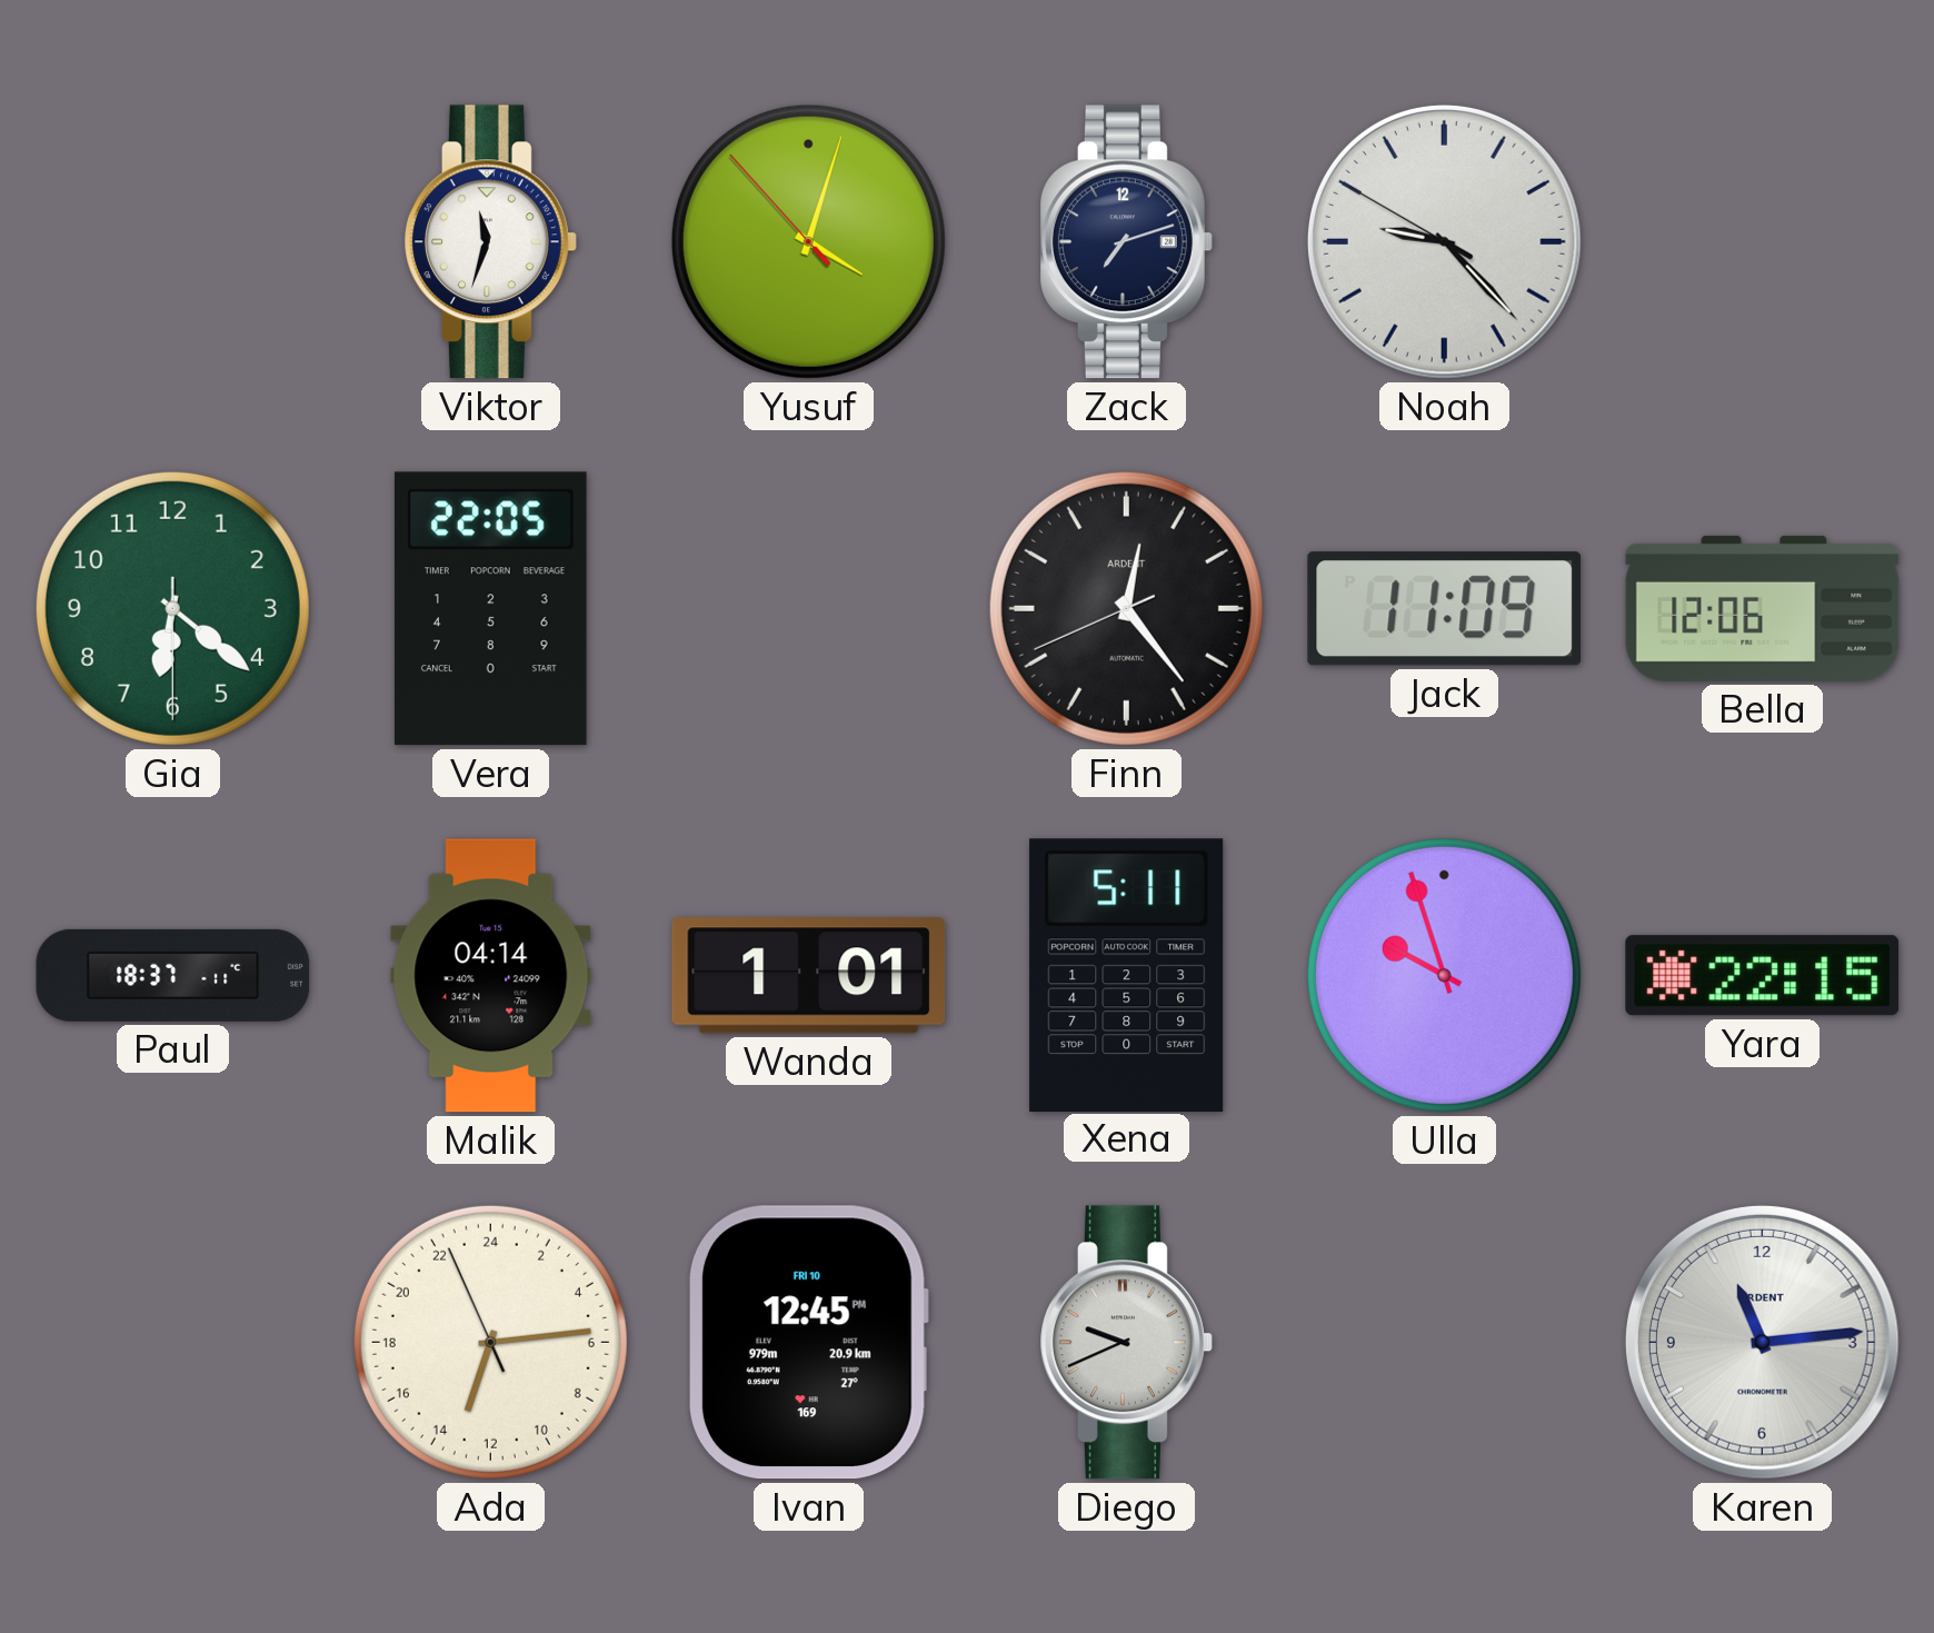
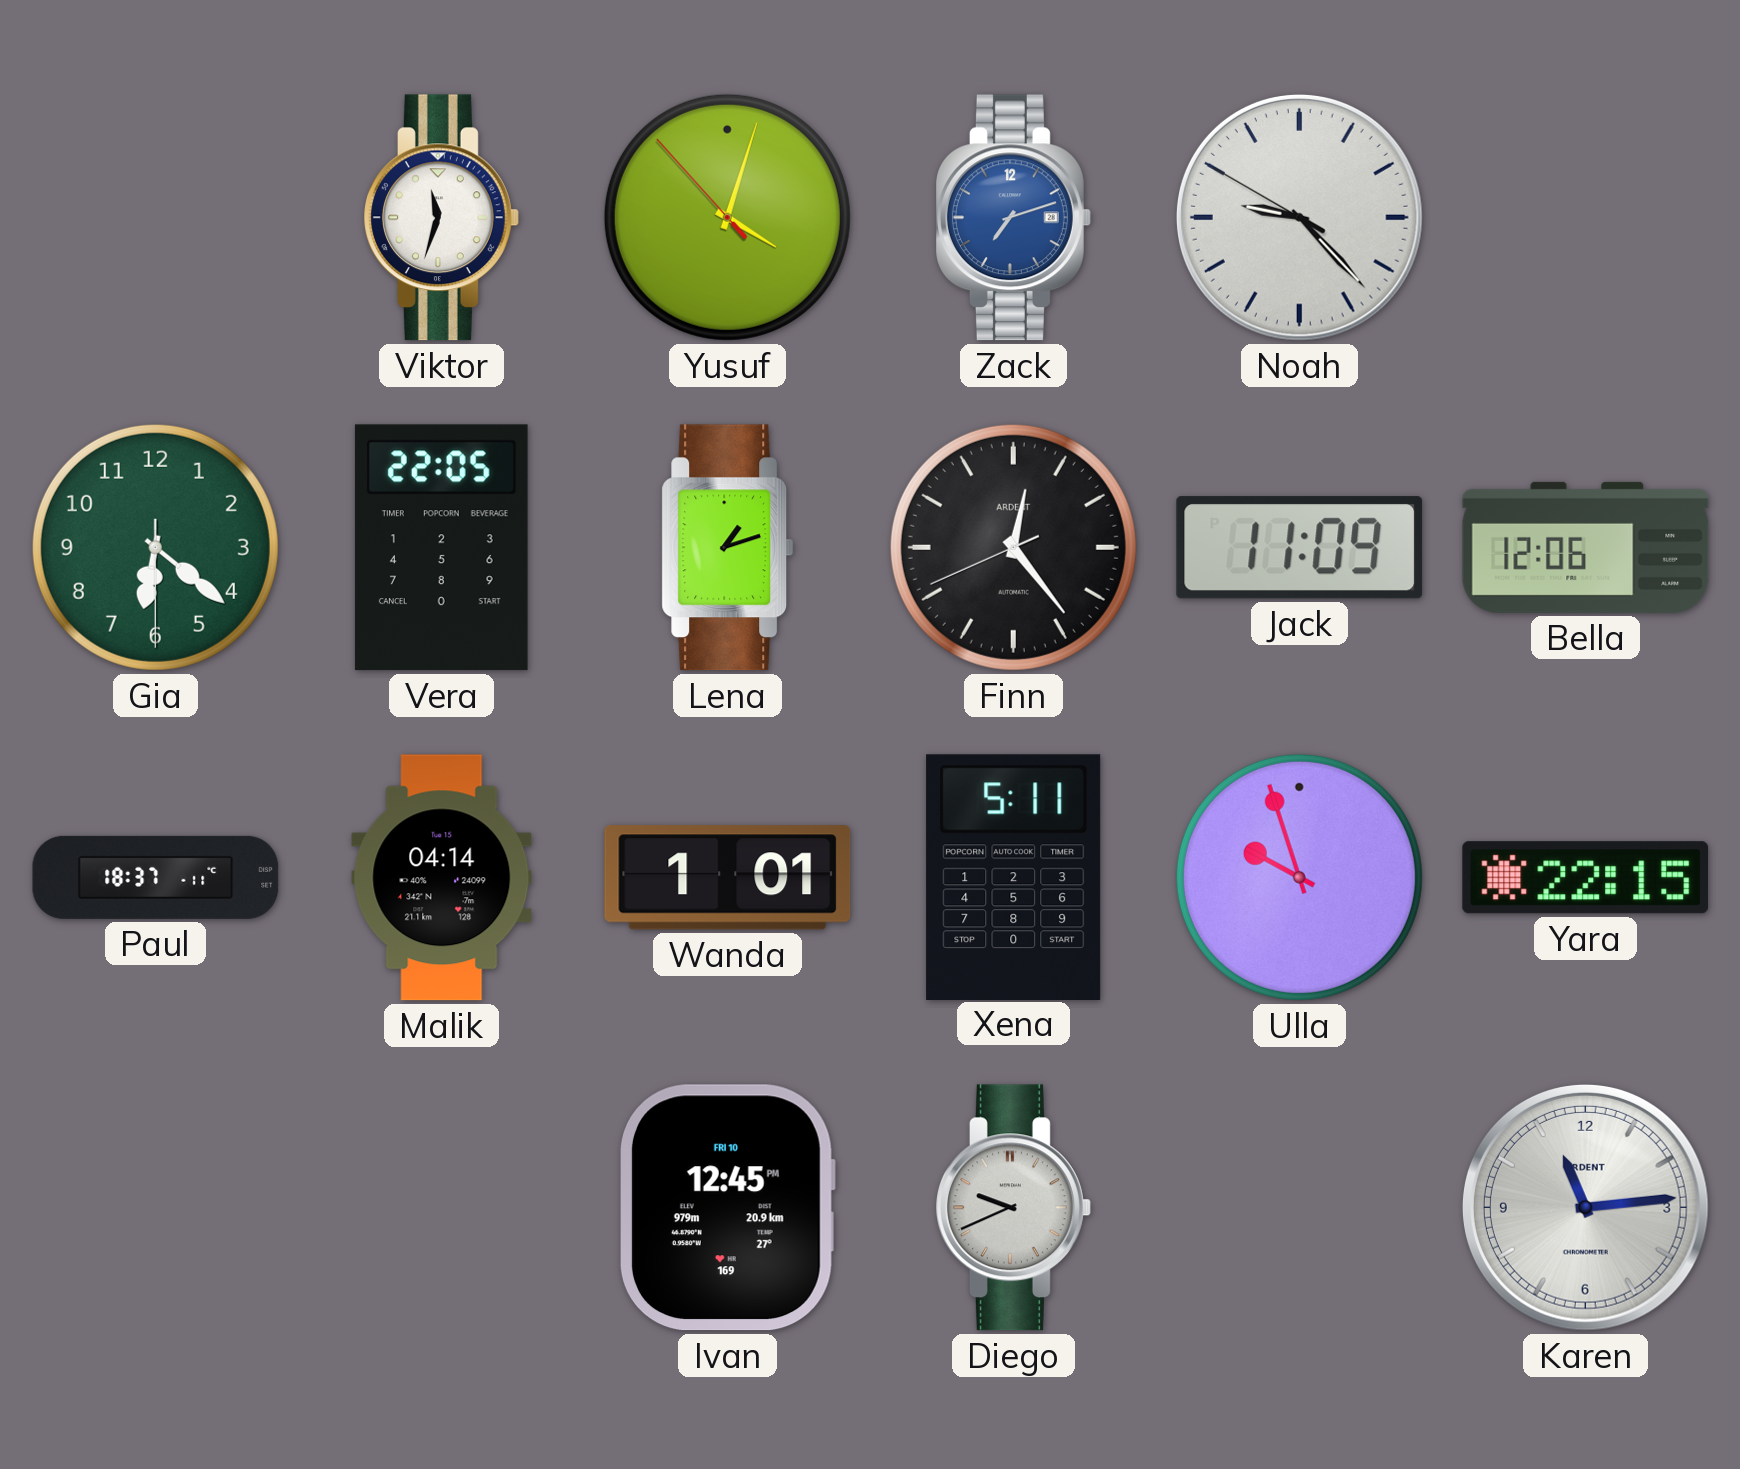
Zack dial: navy -> blue
Lena: none -> 1:12
Ada: 13:13 -> none
